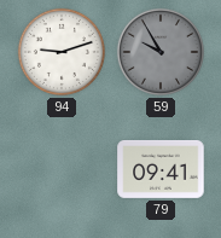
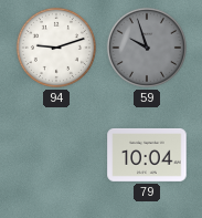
59: 9:55 -> 9:57
79: 09:41 -> 10:04
